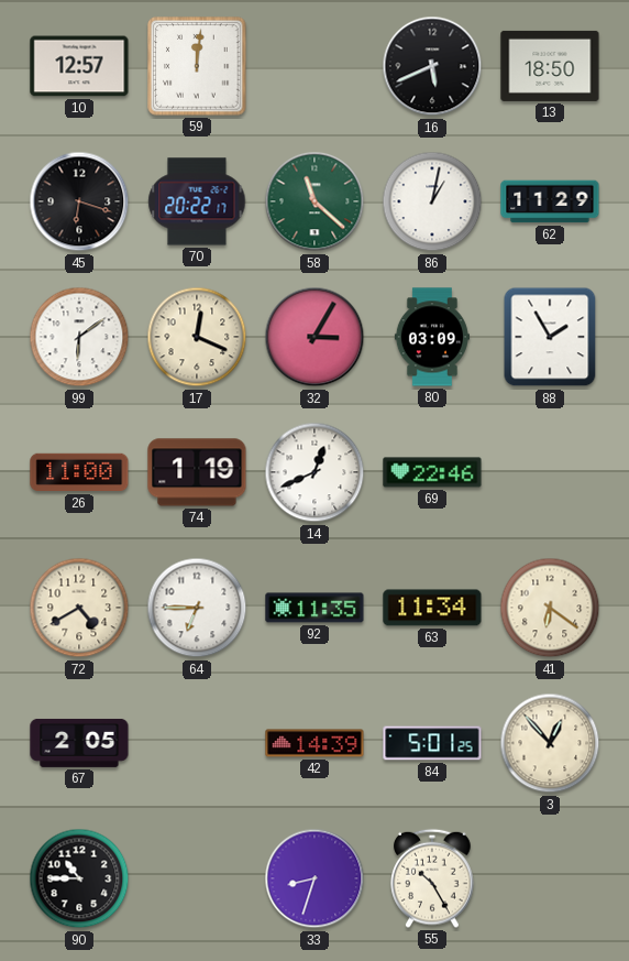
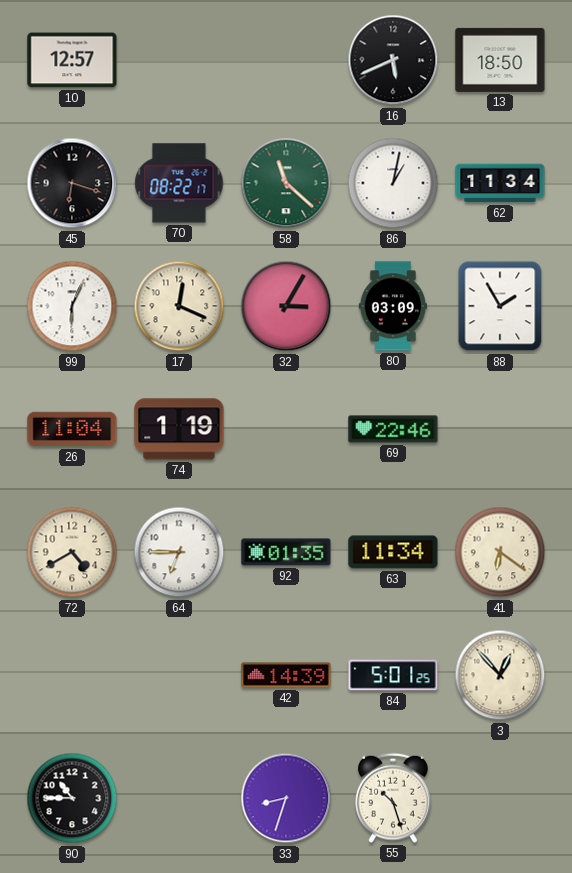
59: 12:01 -> none
70: 20:22 -> 08:22
62: 11:29 -> 11:34
99: 6:09 -> 6:04
26: 11:00 -> 11:04
14: 12:41 -> none
92: 11:35 -> 01:35
67: 2:05 -> none
55: 10:25 -> 10:27
